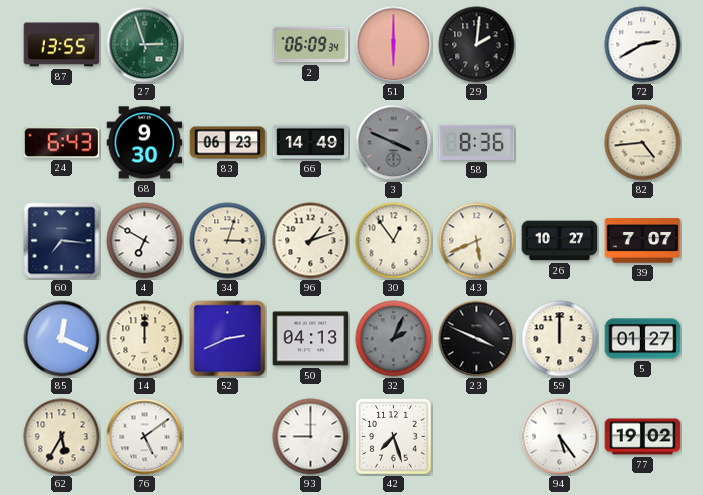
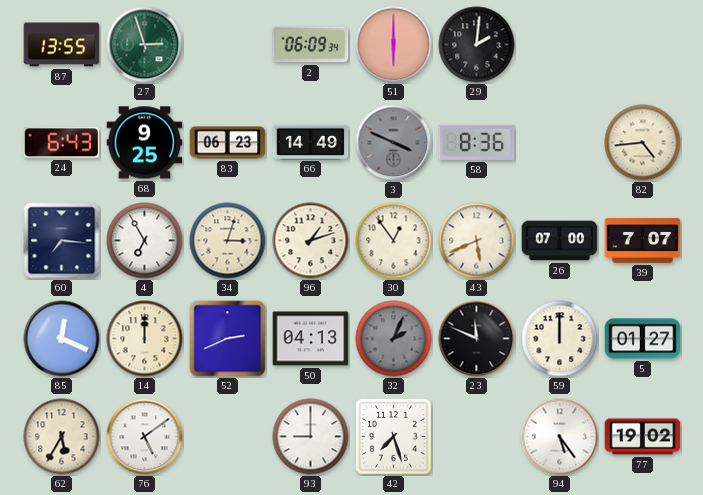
72: 2:40 -> none
68: 9:30 -> 9:25
4: 6:50 -> 6:55
26: 10:27 -> 07:00
23: 3:49 -> 11:49
